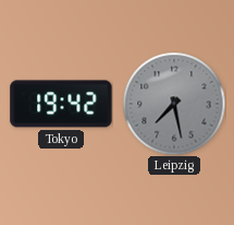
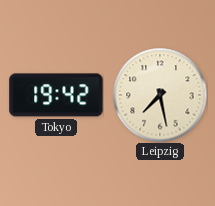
Leipzig dial: grey -> cream
